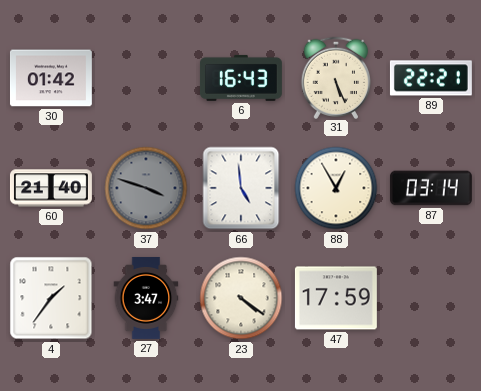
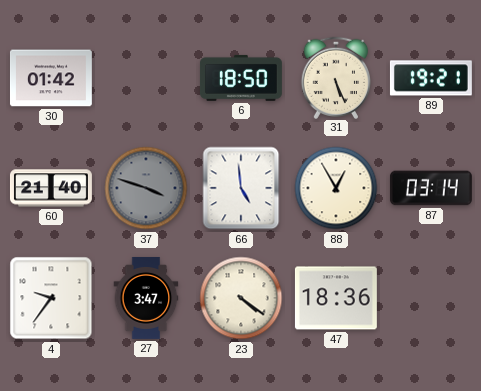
6: 16:43 -> 18:50
89: 22:21 -> 19:21
4: 1:36 -> 9:36
47: 17:59 -> 18:36
